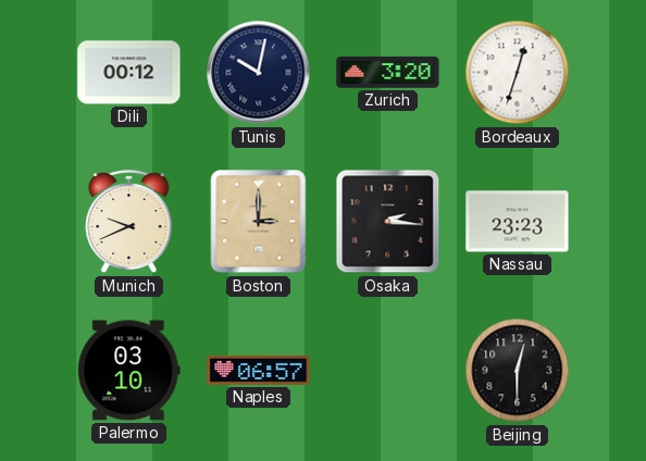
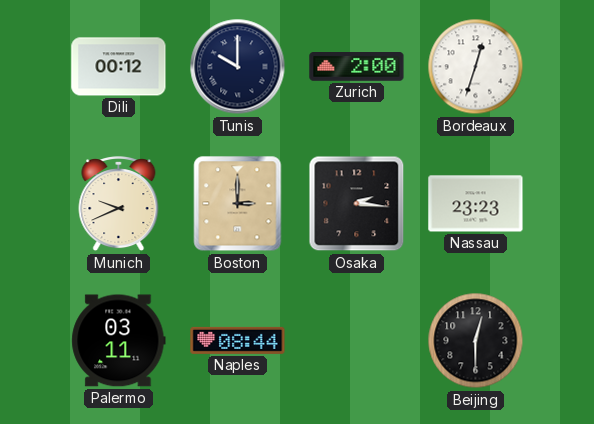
Tunis: 10:02 -> 10:00
Zurich: 3:20 -> 2:00
Palermo: 03:10 -> 03:11
Naples: 06:57 -> 08:44
